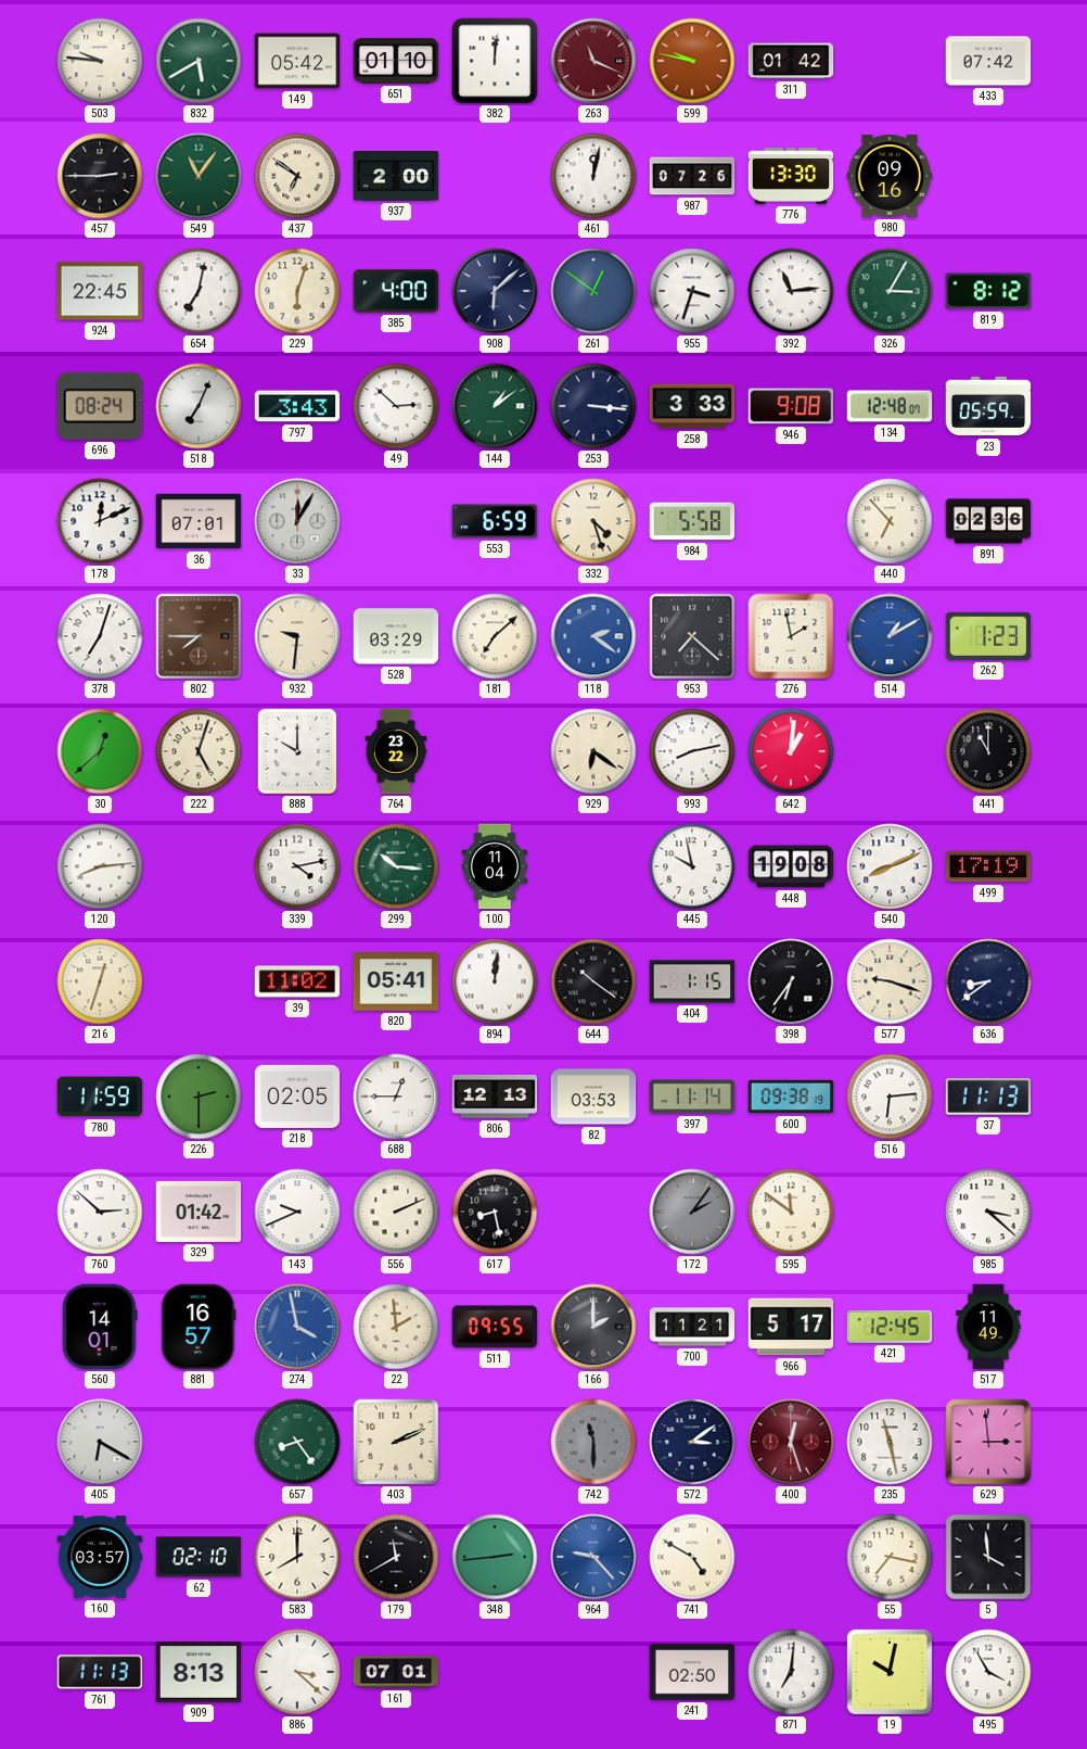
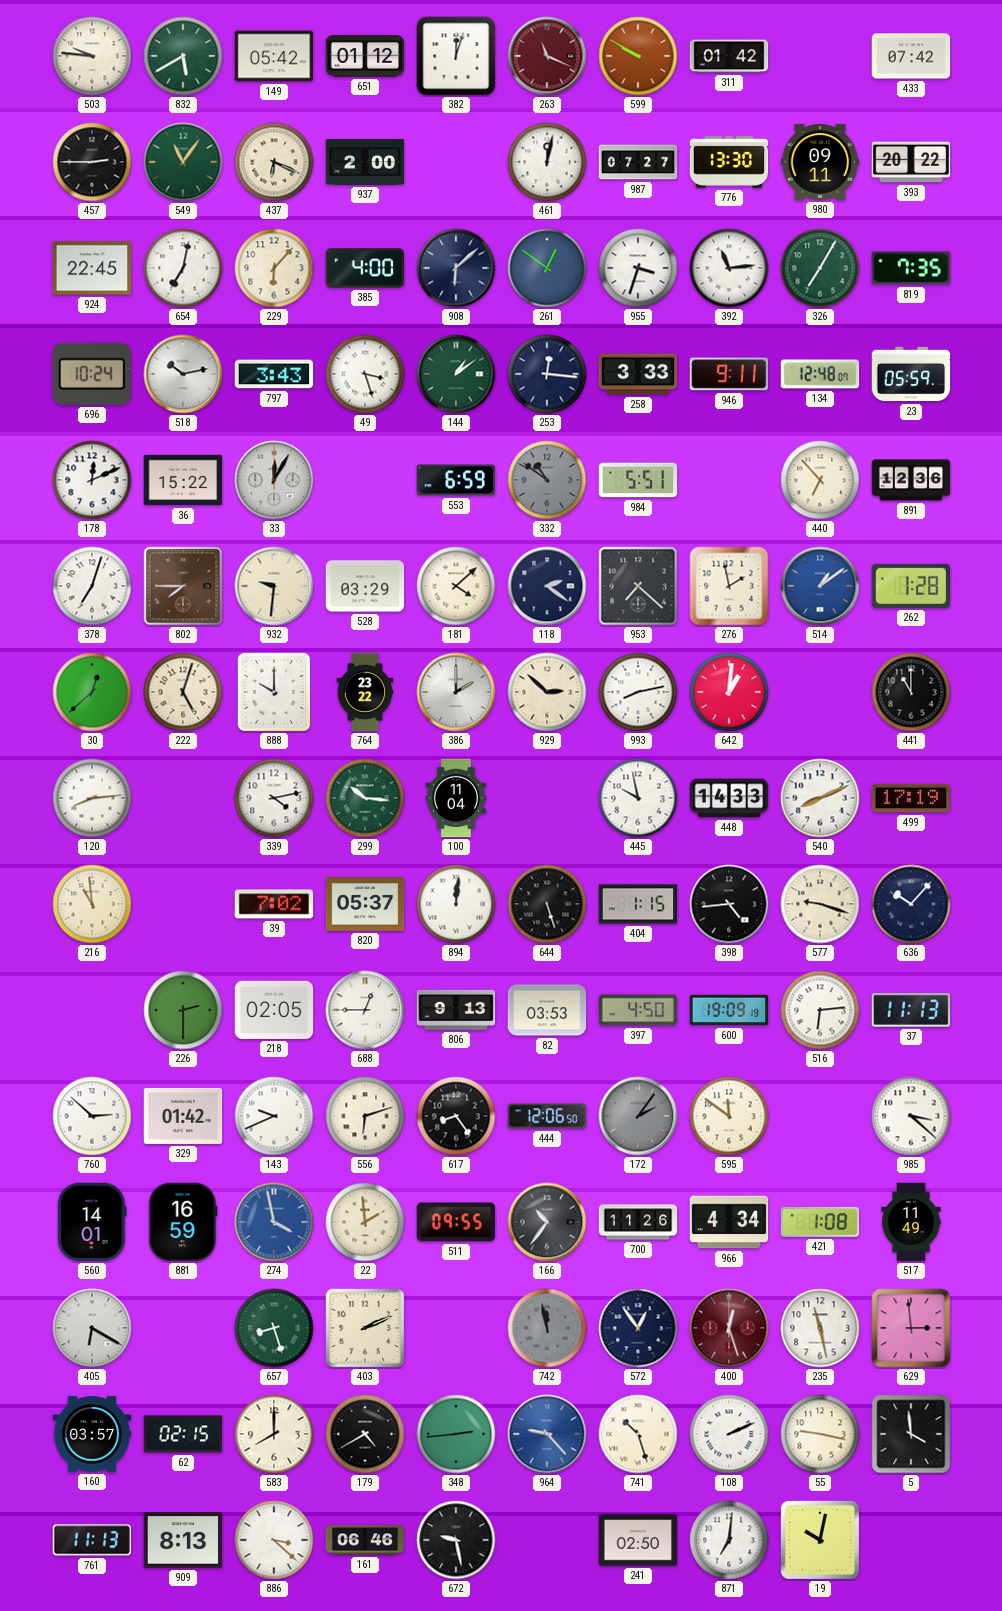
651: 01:10 -> 01:12
382: 12:01 -> 12:03
599: 9:47 -> 9:50
437: 6:51 -> 6:19
987: 07:26 -> 07:27
980: 09:16 -> 09:11
393: none -> 20:22
229: 6:03 -> 6:07
326: 3:05 -> 7:05
819: 8:12 -> 7:35
696: 08:24 -> 10:24
518: 7:04 -> 10:13
49: 2:52 -> 3:27
253: 3:16 -> 12:16
946: 9:08 -> 9:11
36: 07:01 -> 15:22
332: 4:27 -> 10:51
332 dial: cream -> grey
984: 5:58 -> 5:51
891: 02:36 -> 12:36
181: 7:08 -> 4:08
118 dial: blue -> navy
514: 1:10 -> 1:09
262: 1:23 -> 1:28
386: none -> 2:00
929: 6:21 -> 2:52
448: 19:08 -> 14:33
216: 12:33 -> 10:59
39: 11:02 -> 7:02
820: 05:41 -> 05:37
644: 10:21 -> 5:27
398: 6:36 -> 4:44
636: 8:39 -> 10:07
780: 11:59 -> none
806: 12:13 -> 9:13
397: 11:14 -> 4:50
600: 09:38 -> 19:09
556: 2:11 -> 6:12
617: 8:28 -> 8:24
444: none -> 12:06
881: 16:57 -> 16:59
166: 2:00 -> 10:36
700: 11:21 -> 11:26
966: 5:17 -> 4:34
421: 12:45 -> 1:08
657: 8:24 -> 8:27
742: 11:30 -> 11:58
572: 3:09 -> 12:54
62: 02:10 -> 02:15
179: 11:40 -> 4:40
741: 4:50 -> 10:27
108: none -> 2:11
55: 7:17 -> 9:17
161: 07:01 -> 06:46
672: none -> 9:28
495: 3:55 -> none
